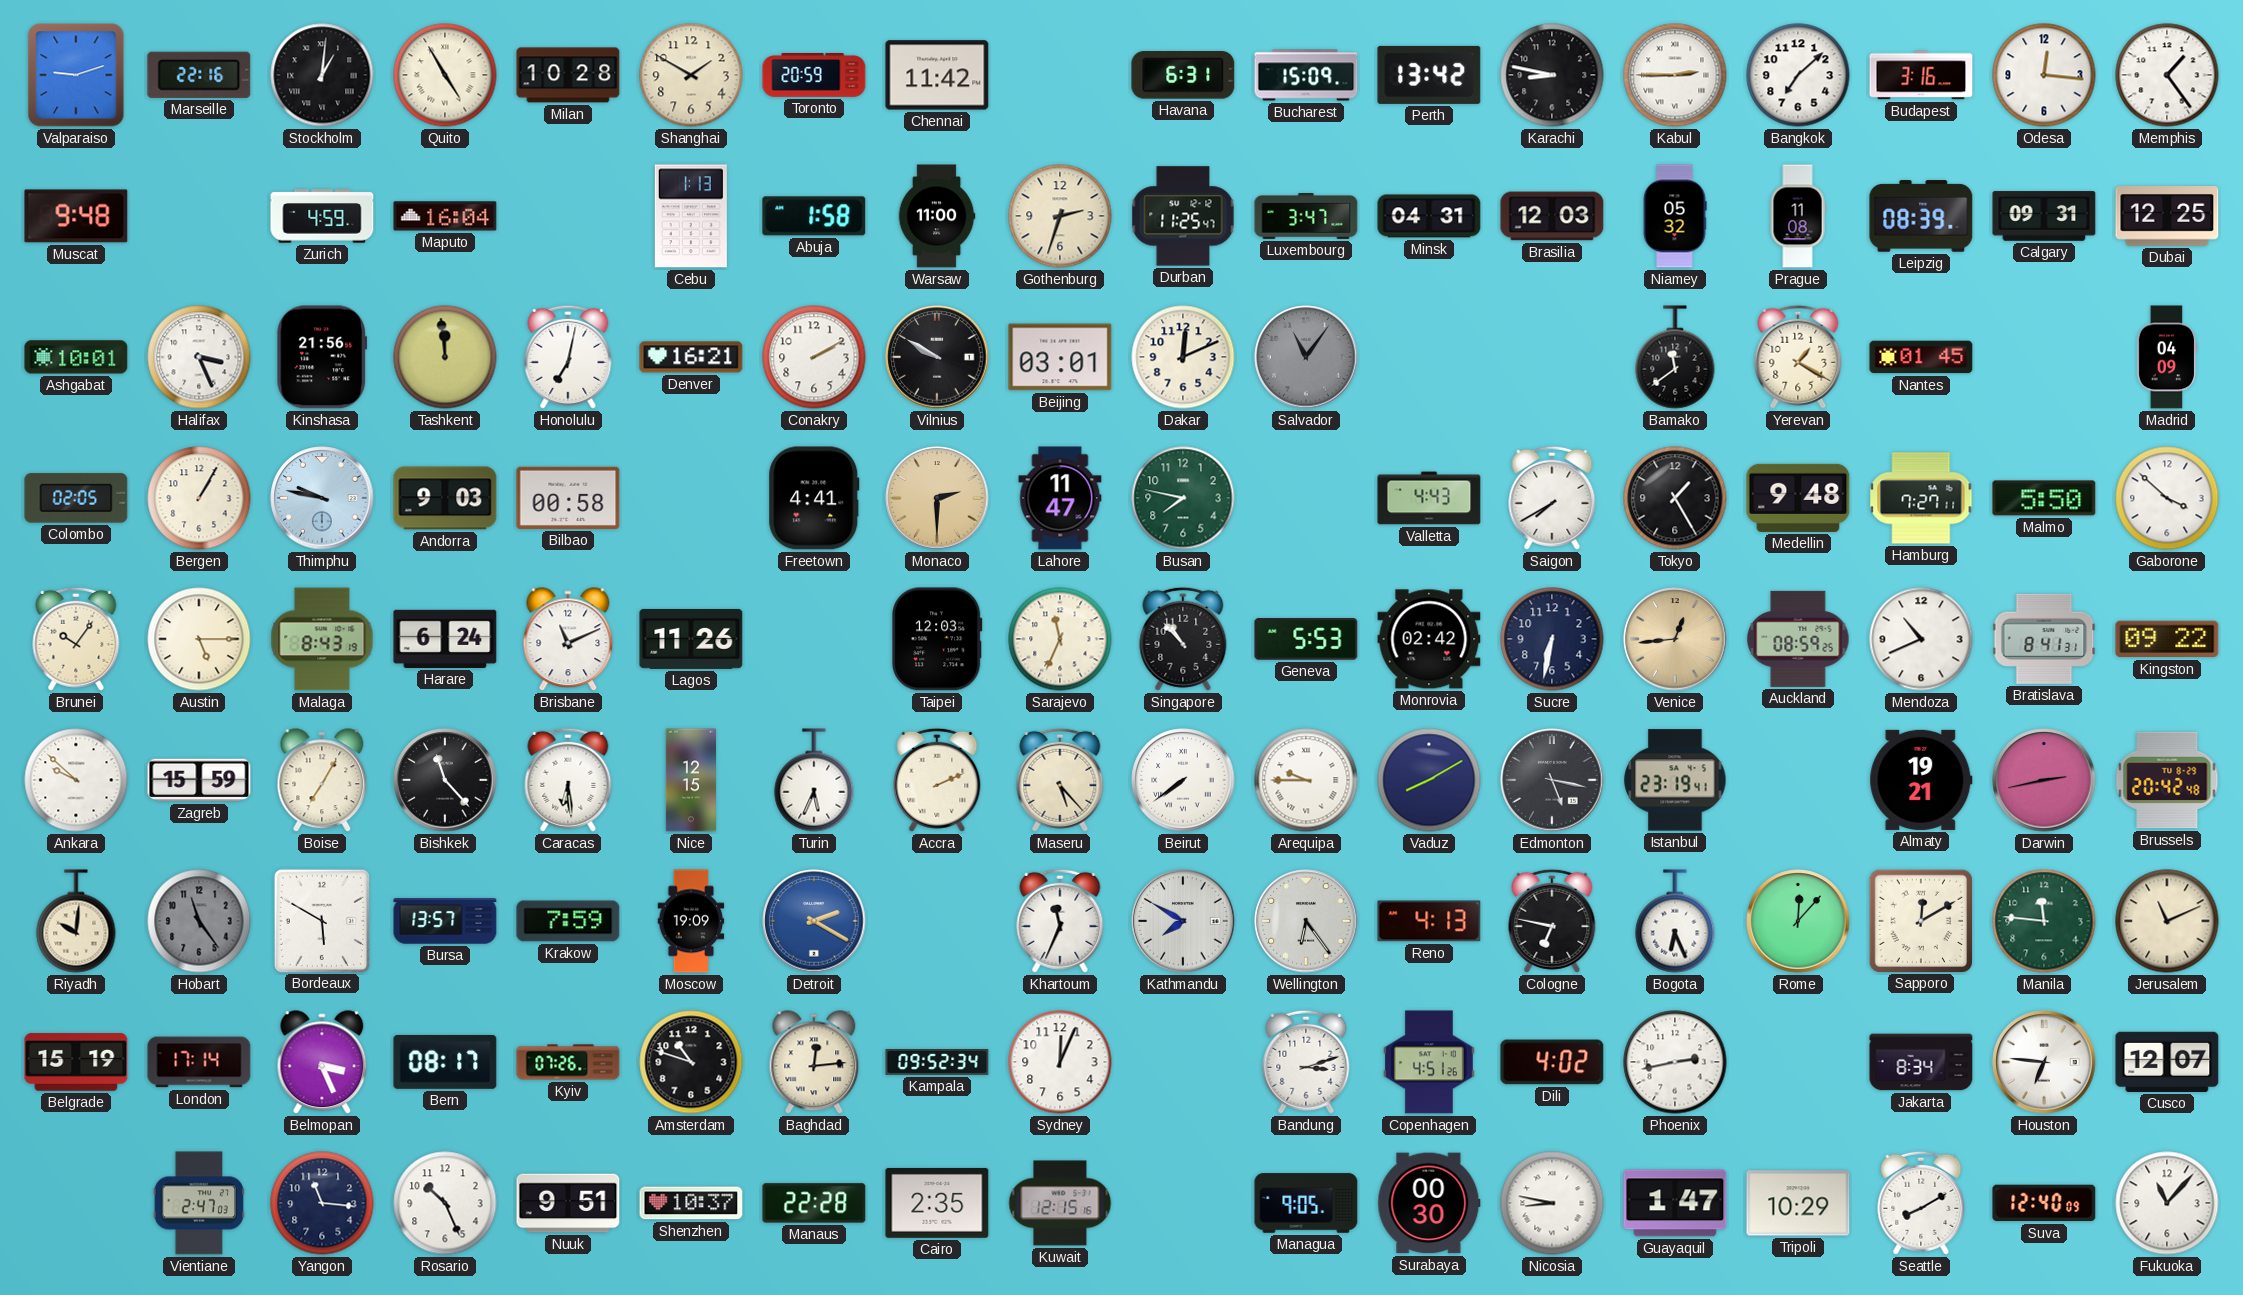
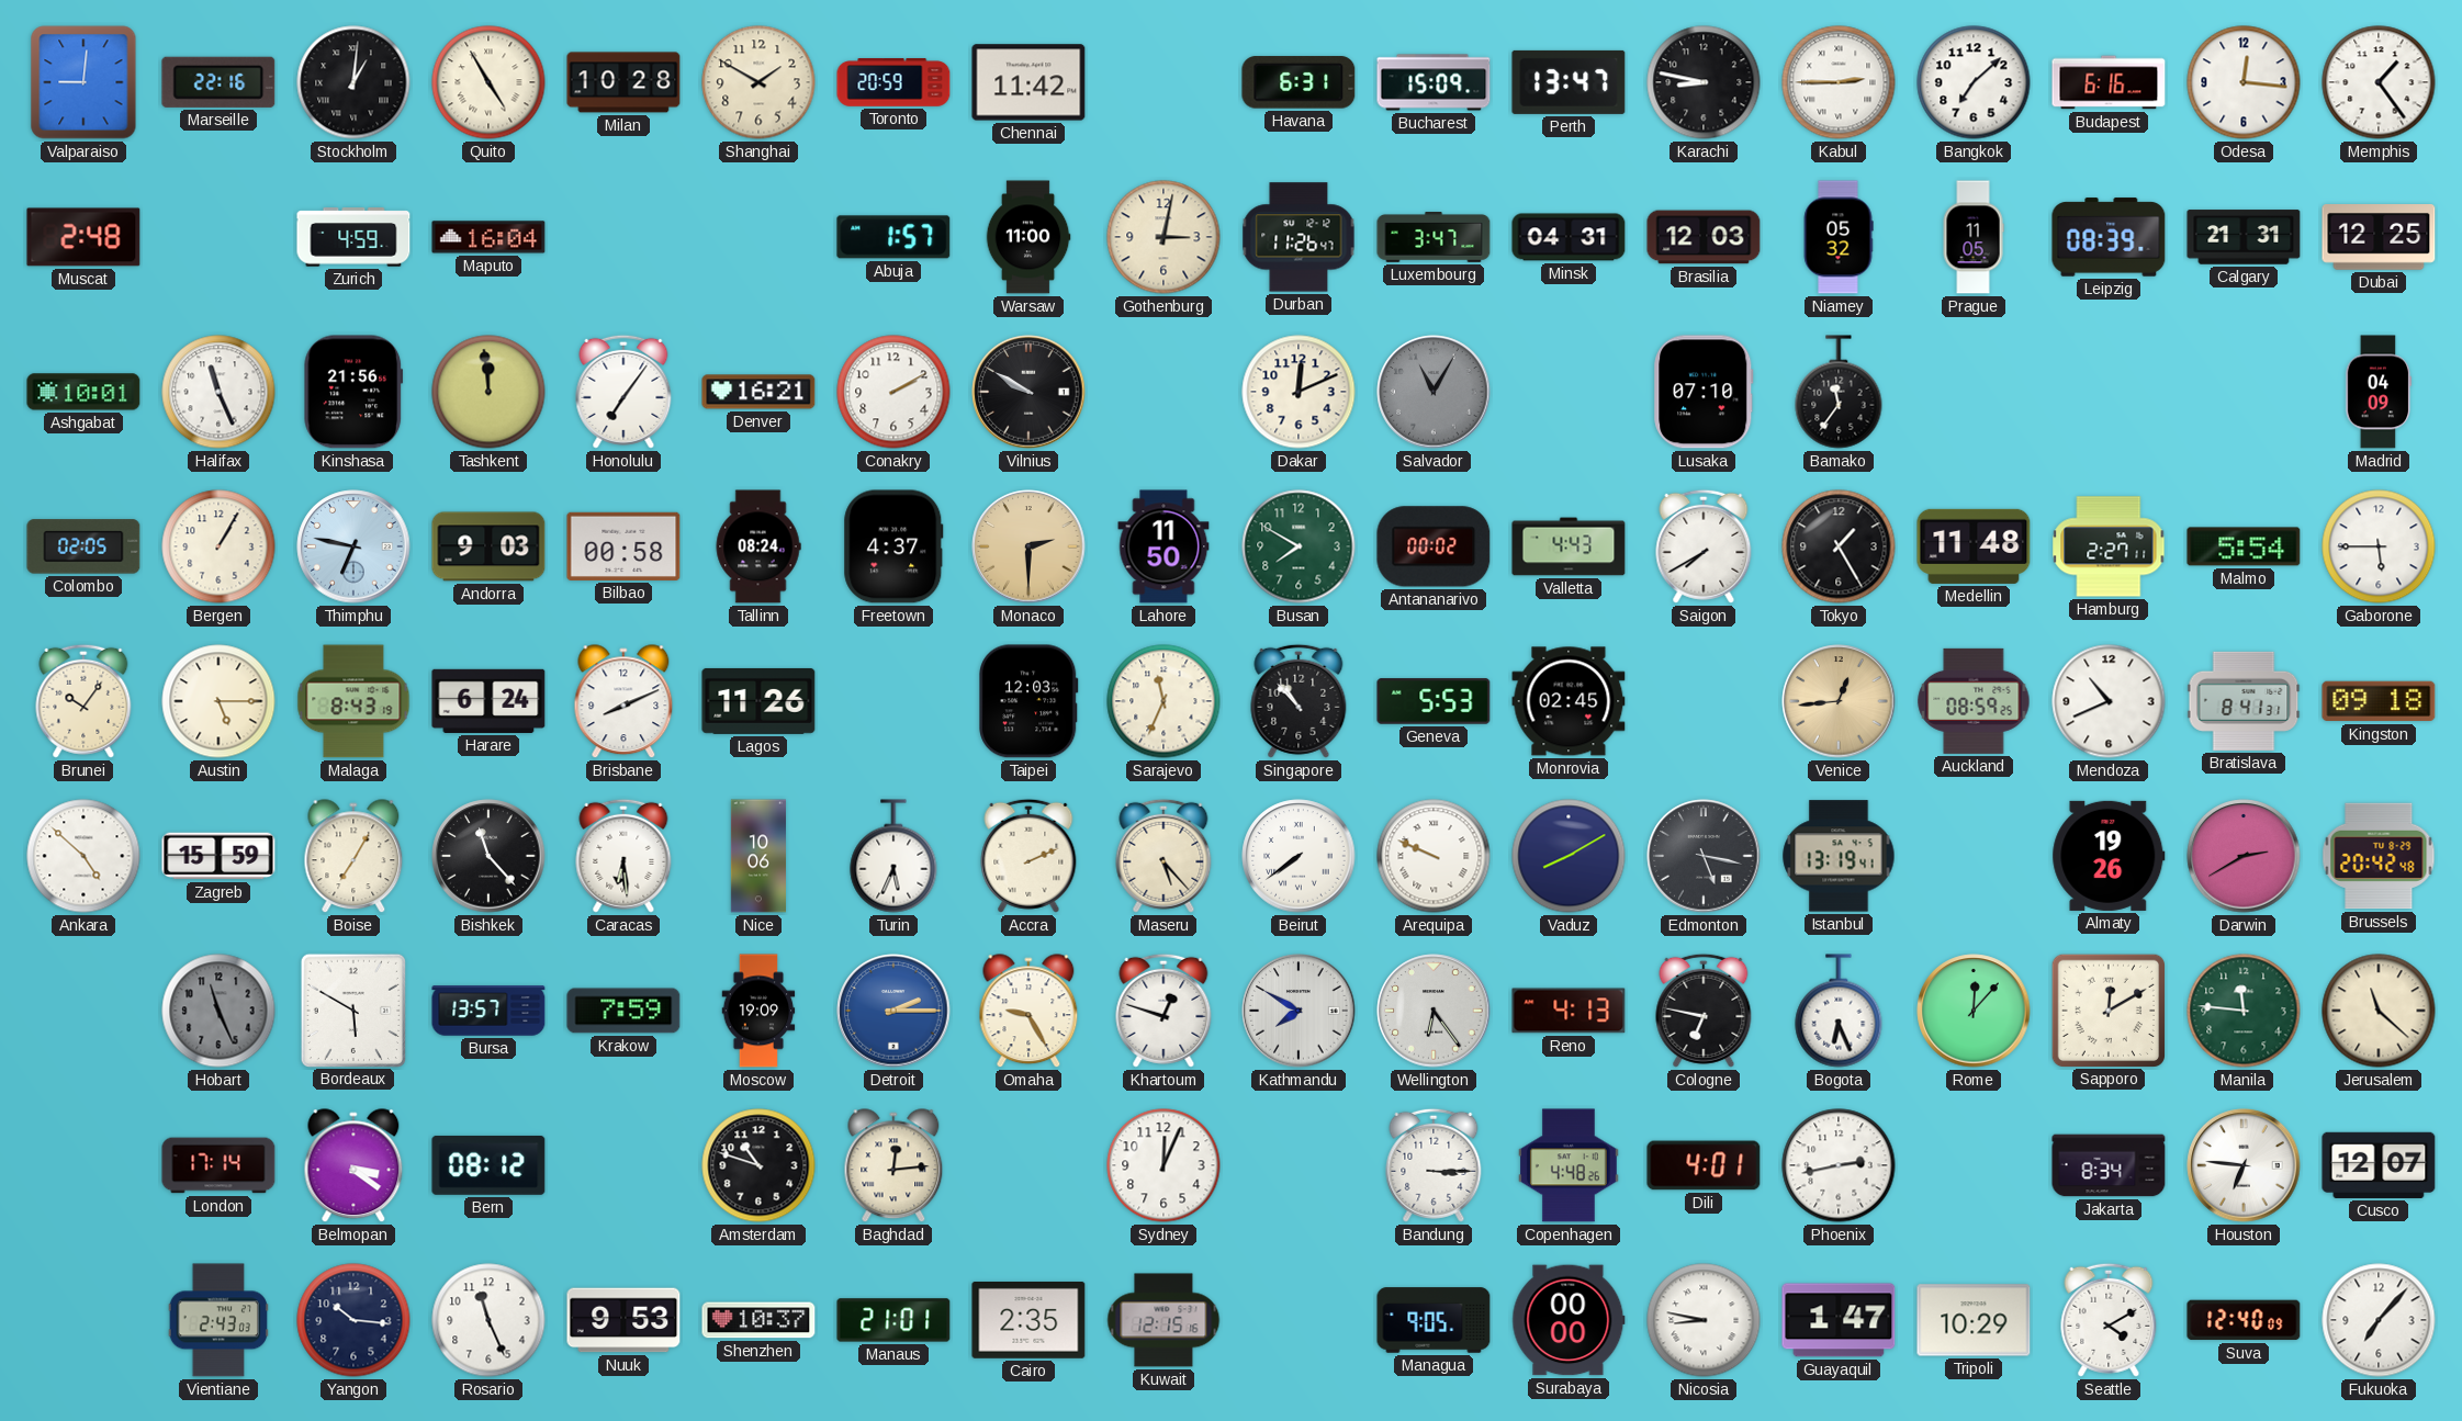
Valparaiso: 9:12 -> 9:01
Perth: 13:42 -> 13:47
Budapest: 3:16 -> 6:16
Muscat: 9:48 -> 2:48
Cebu: 1:13 -> none
Abuja: 1:58 -> 1:57
Gothenburg: 2:33 -> 3:02
Durban: 11:25 -> 11:26
Prague: 11:08 -> 11:05
Calgary: 09:31 -> 21:31
Halifax: 3:26 -> 11:26
Honolulu: 7:02 -> 7:06
Beijing: 03:01 -> none
Salvador: 11:06 -> 11:05
Lusaka: none -> 07:10
Bamako: 11:39 -> 11:36
Yerevan: 1:20 -> none
Nantes: 01:45 -> none
Thimphu: 9:47 -> 6:47
Tallinn: none -> 08:24
Freetown: 4:41 -> 4:37
Lahore: 11:47 -> 11:50
Busan: 7:47 -> 7:50
Antananarivo: none -> 00:02
Medellin: 9:48 -> 11:48
Hamburg: 7:27 -> 2:27
Malmo: 5:50 -> 5:54
Gaborone: 3:52 -> 5:45
Brisbane: 11:11 -> 8:11
Monrovia: 02:42 -> 02:45
Sucre: 6:32 -> none
Kingston: 09:22 -> 09:18
Ankara: 9:52 -> 4:52
Nice: 12:15 -> 10:06
Arequipa: 9:45 -> 9:49
Istanbul: 23:19 -> 13:19
Almaty: 19:21 -> 19:26
Darwin: 2:43 -> 2:40
Riyadh: 10:01 -> none
Hobart: 11:24 -> 11:26
Detroit: 2:20 -> 2:15
Omaha: none -> 9:25
Khartoum: 11:34 -> 12:48
Jerusalem: 11:11 -> 11:22
Belgrade: 15:19 -> none
Belmopan: 3:26 -> 3:21
Bern: 08:17 -> 08:12
Kyiv: 07:26 -> none
Kampala: 09:52 -> none
Bandung: 3:12 -> 3:15
Copenhagen: 4:51 -> 4:48
Dili: 4:02 -> 4:01
Vientiane: 2:47 -> 2:43
Yangon: 11:16 -> 10:16
Rosario: 10:26 -> 11:26
Nuuk: 9:51 -> 9:53
Manaus: 22:28 -> 21:01
Surabaya: 00:30 -> 00:00
Seattle: 8:10 -> 4:10
Fukuoka: 11:07 -> 7:07
